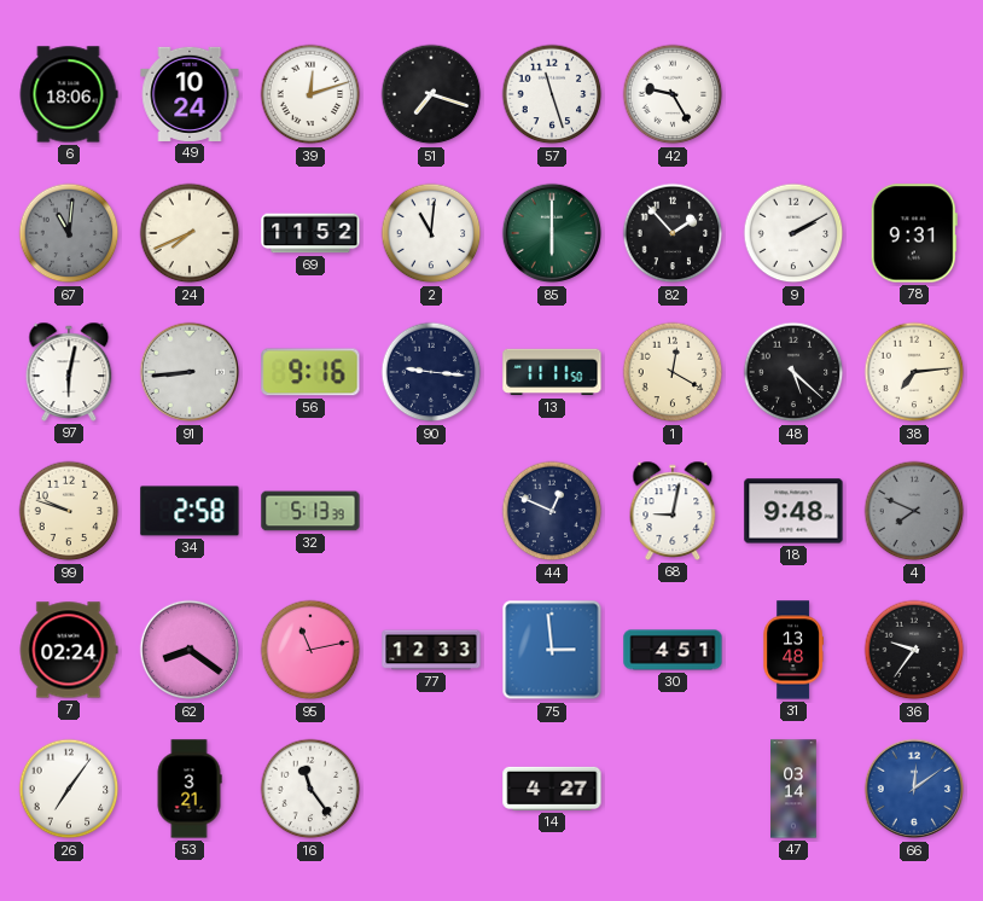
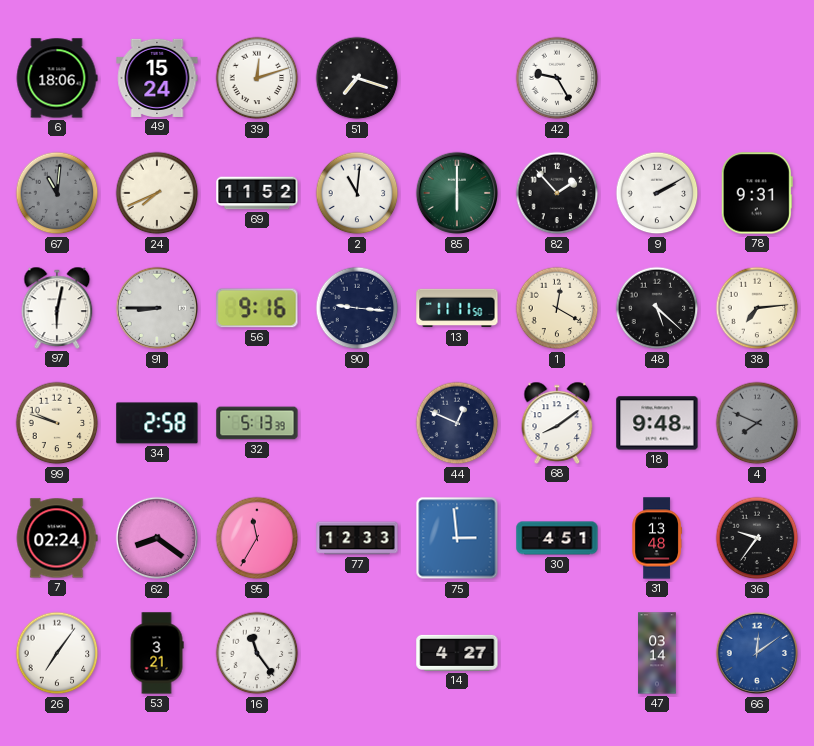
49: 10:24 -> 15:24
57: 11:27 -> none
91: 8:44 -> 8:45
68: 9:02 -> 8:09
95: 11:13 -> 11:35
